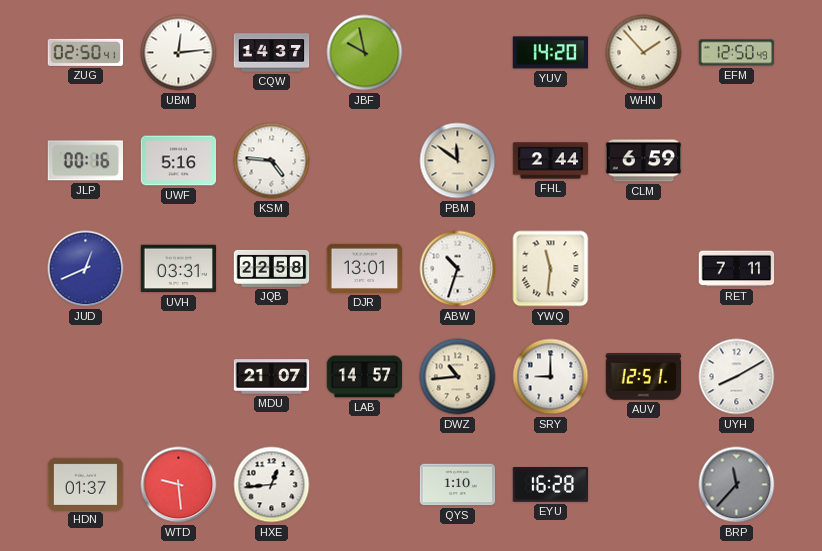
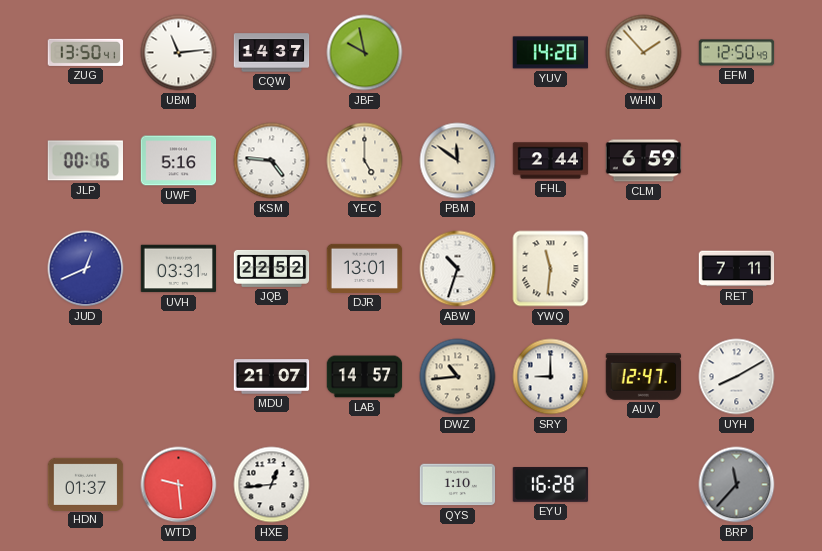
ZUG: 02:50 -> 13:50
UBM: 12:14 -> 11:14
YEC: none -> 5:00
JQB: 22:58 -> 22:52
AUV: 12:51 -> 12:47
